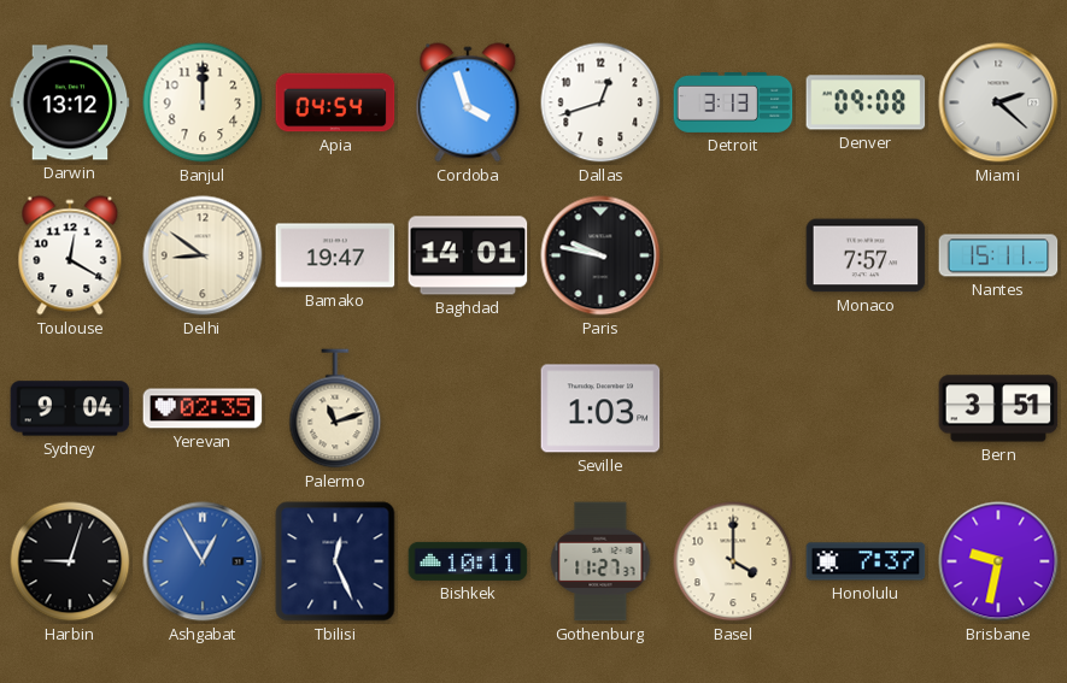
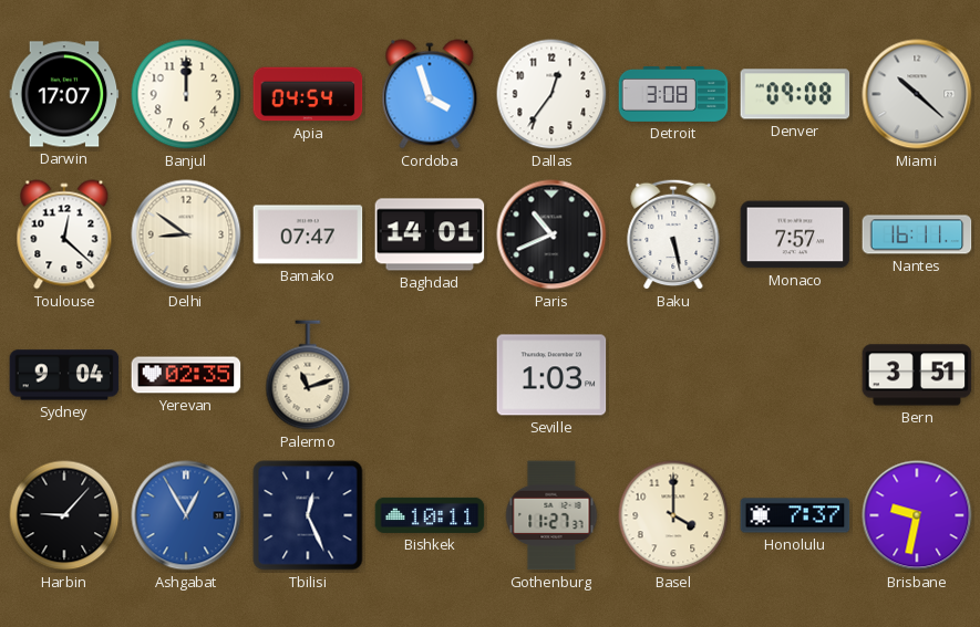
Darwin: 13:12 -> 17:07
Dallas: 12:42 -> 12:36
Detroit: 3:13 -> 3:08
Miami: 2:22 -> 10:22
Toulouse: 12:20 -> 12:22
Bamako: 19:47 -> 07:47
Paris: 9:47 -> 10:41
Baku: none -> 5:28
Nantes: 15:11 -> 16:11
Harbin: 9:03 -> 9:07
